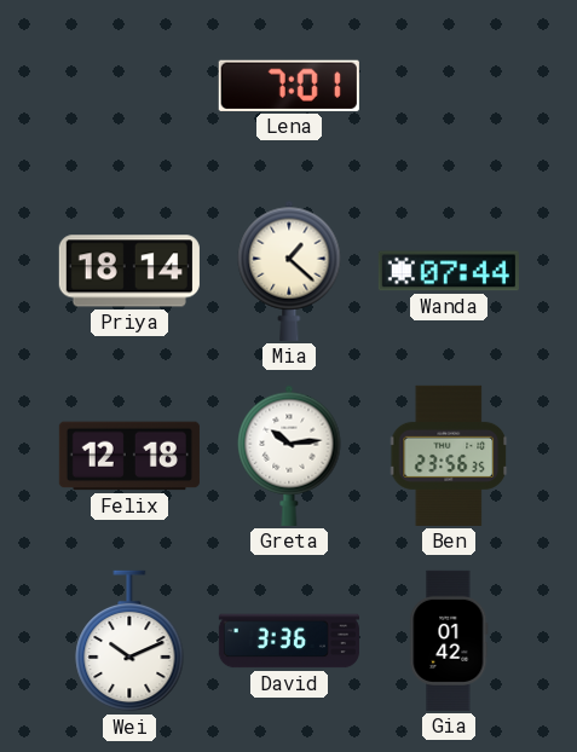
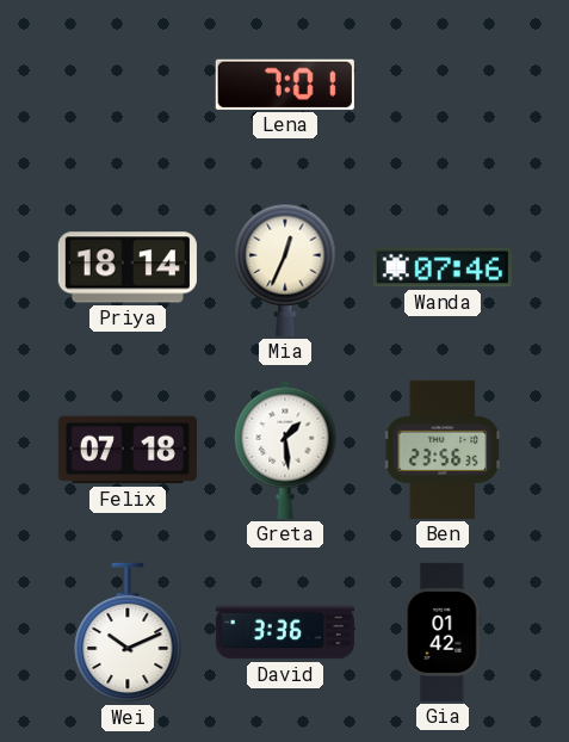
Mia: 1:22 -> 12:34
Wanda: 07:44 -> 07:46
Felix: 12:18 -> 07:18
Greta: 10:14 -> 1:29
